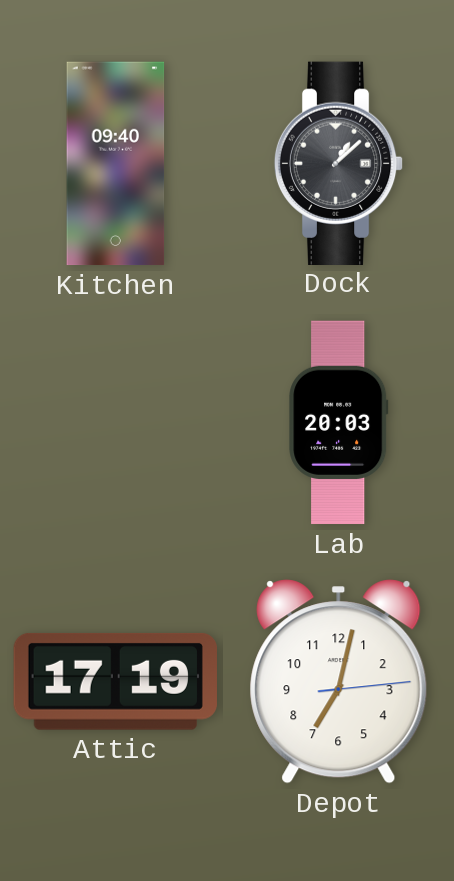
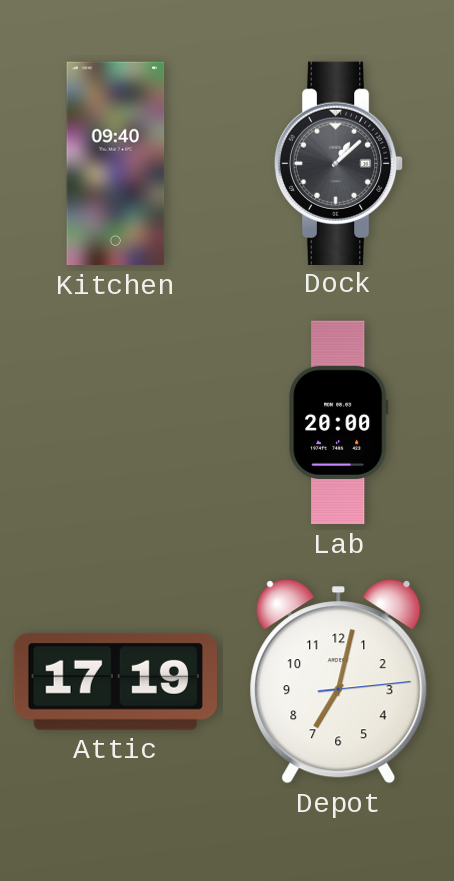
Lab: 20:03 -> 20:00
